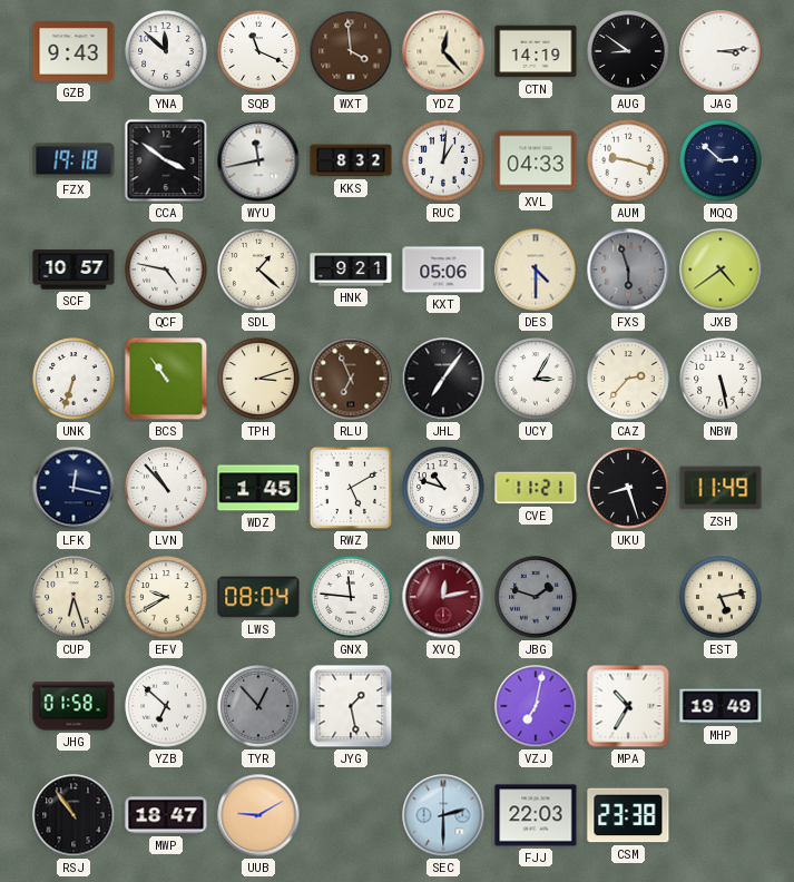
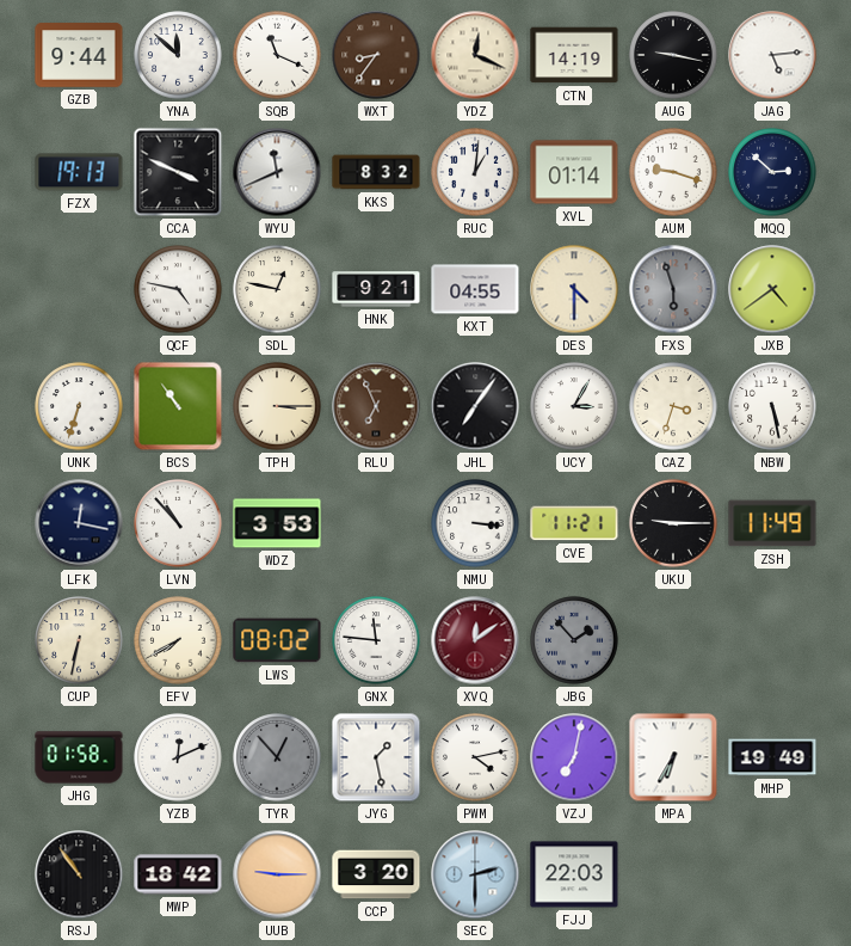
GZB: 9:43 -> 9:44
WXT: 3:59 -> 8:36
YDZ: 12:23 -> 12:19
AUG: 8:51 -> 9:17
JAG: 3:14 -> 5:14
FZX: 19:18 -> 19:13
CCA: 3:51 -> 3:49
WYU: 11:43 -> 11:41
XVL: 04:33 -> 01:14
SCF: 10:57 -> none
SDL: 1:22 -> 12:47
KXT: 05:06 -> 04:55
TPH: 3:12 -> 3:15
CAZ: 2:37 -> 3:33
WDZ: 1:45 -> 3:53
RWZ: 5:10 -> none
NMU: 10:48 -> 3:16
UKU: 8:27 -> 9:15
CUP: 6:27 -> 6:32
EFV: 9:40 -> 7:40
LWS: 08:04 -> 08:02
XVQ: 12:13 -> 12:09
JBG: 1:48 -> 1:53
EST: 5:13 -> none
YZB: 6:52 -> 12:11
PWM: none -> 4:13
MPA: 10:35 -> 6:35
MWP: 18:47 -> 18:42
UUB: 9:10 -> 9:15
CCP: none -> 3:20
CSM: 23:38 -> none
